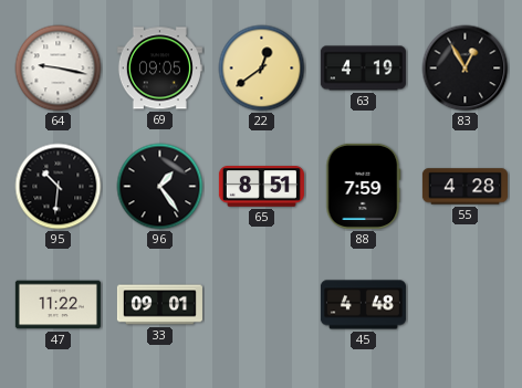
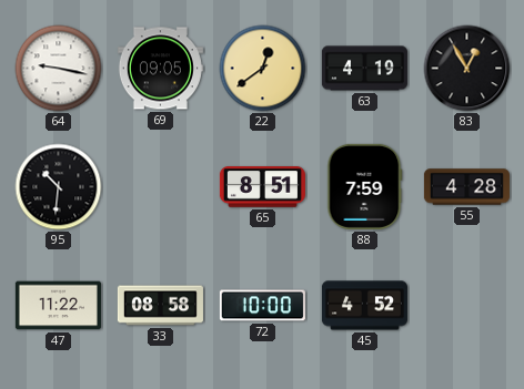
96: 1:24 -> none
33: 09:01 -> 08:58
72: none -> 10:00
45: 4:48 -> 4:52
